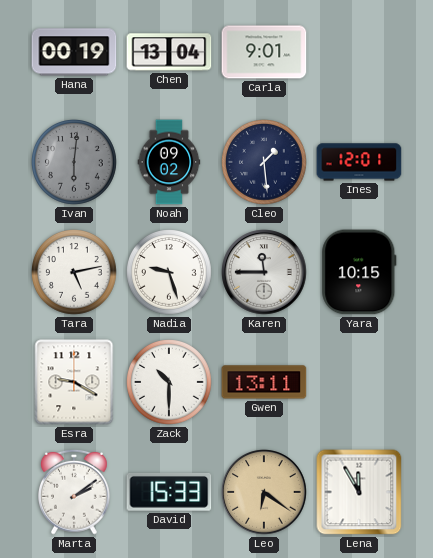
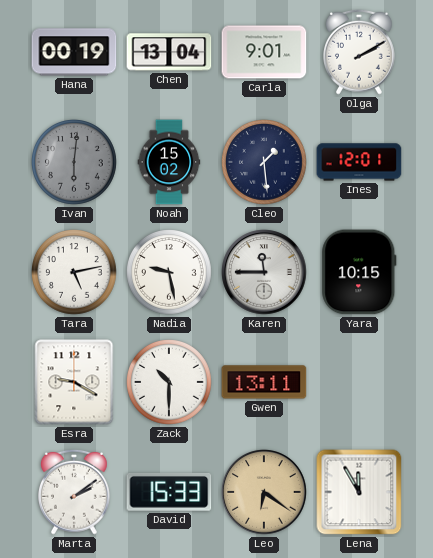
Olga: none -> 2:10
Noah: 09:02 -> 15:02
Nadia: 9:27 -> 9:28
